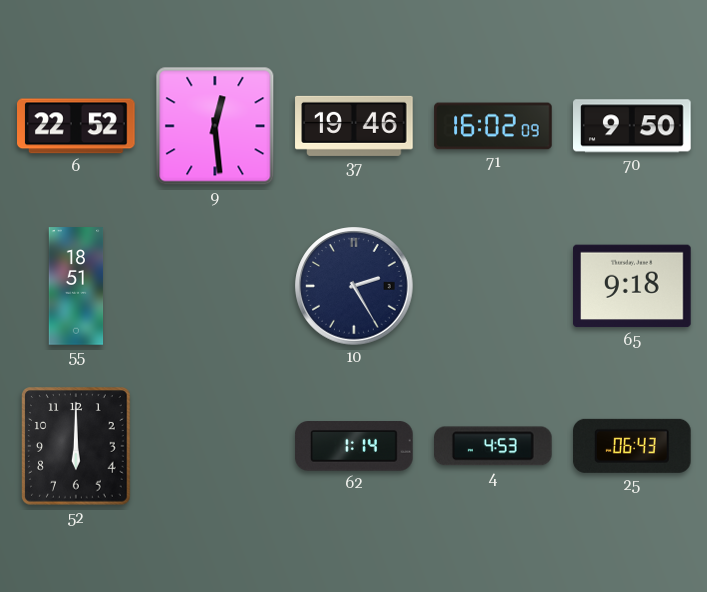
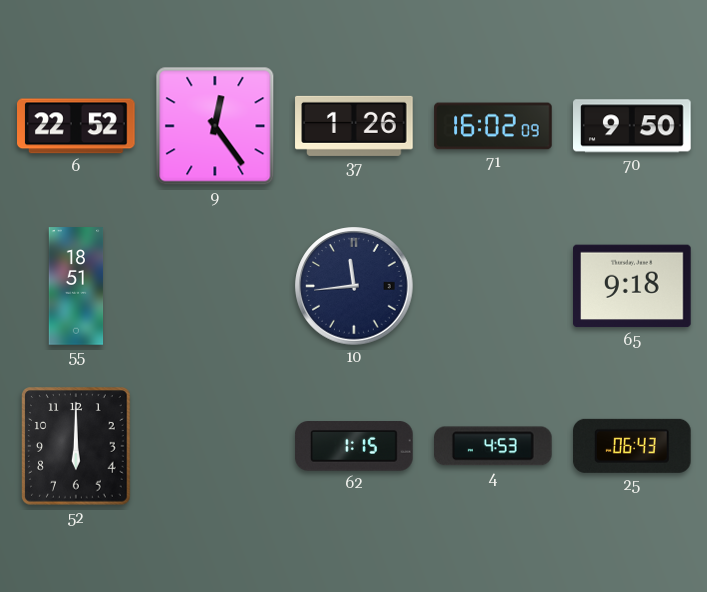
9: 12:29 -> 12:24
37: 19:46 -> 1:26
10: 2:25 -> 11:44
62: 1:14 -> 1:15
